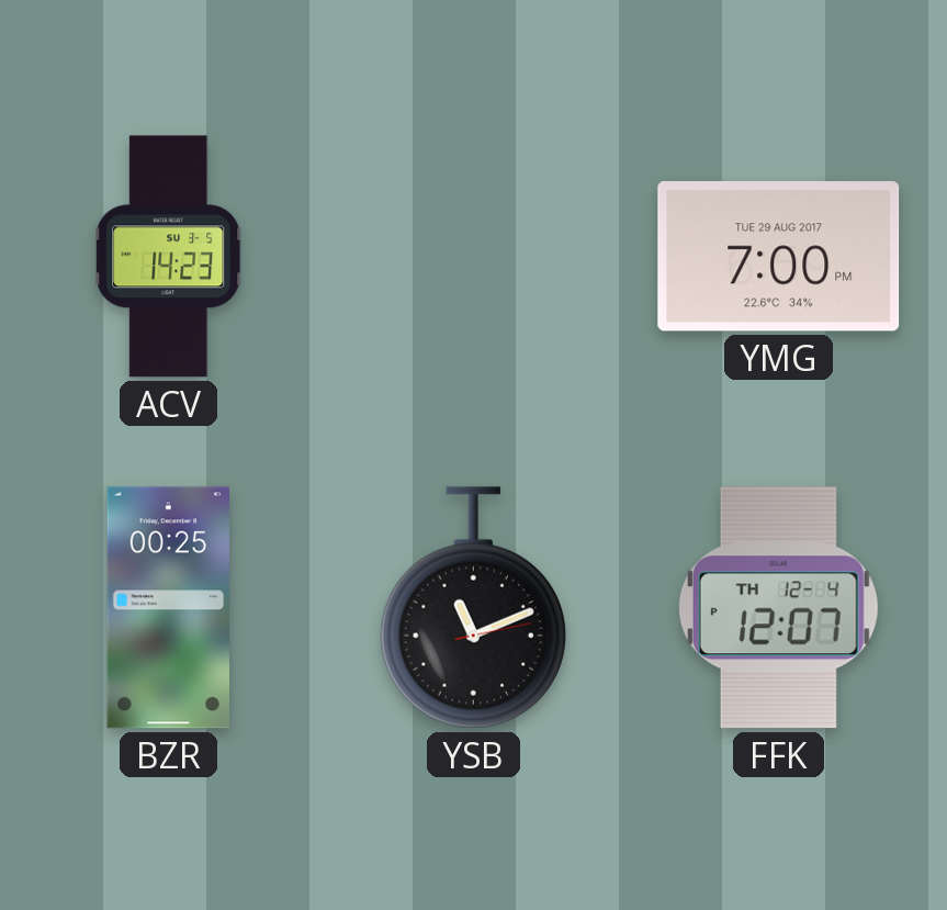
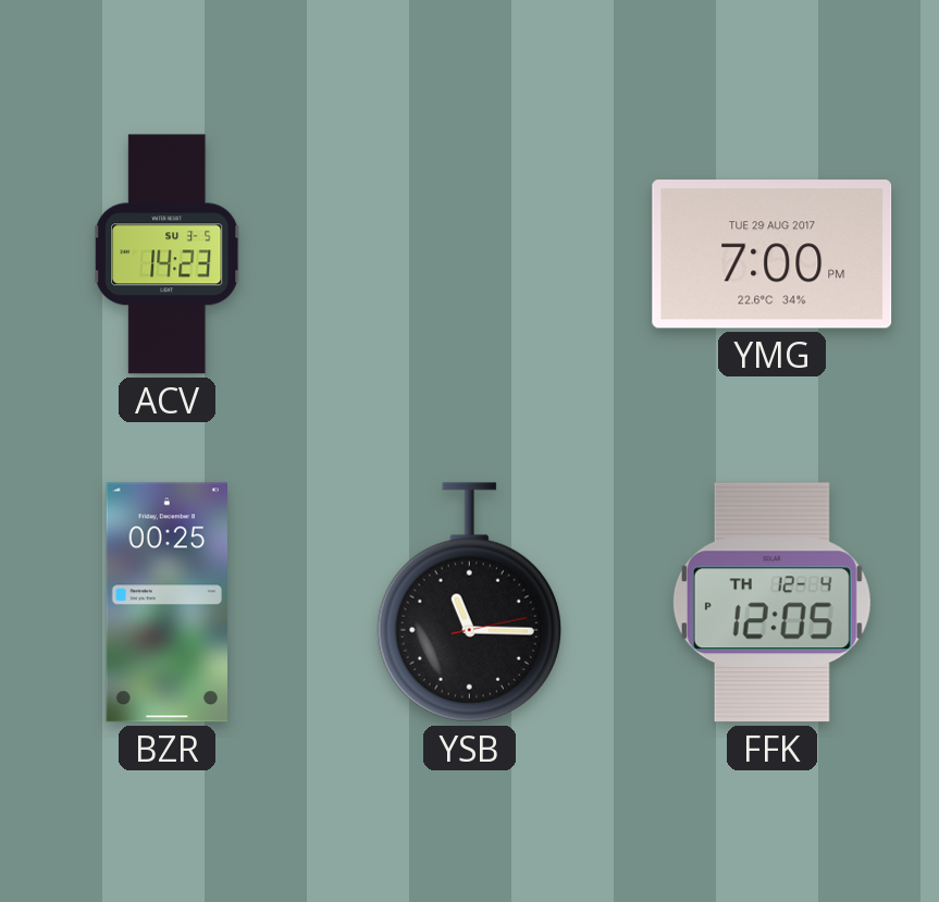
YSB: 11:11 -> 11:15
FFK: 12:07 -> 12:05
